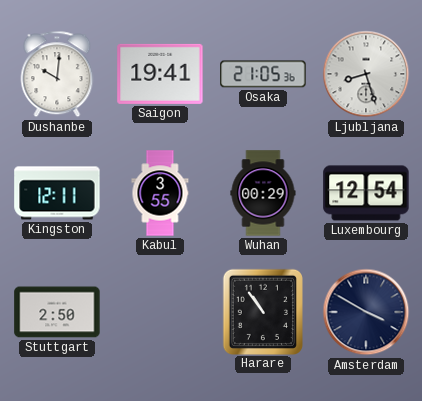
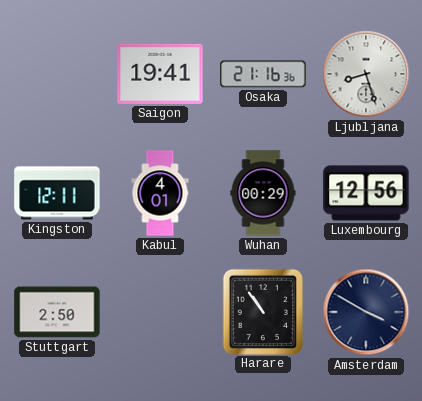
Dushanbe: 10:01 -> none
Osaka: 21:05 -> 21:16
Kabul: 3:55 -> 4:01
Luxembourg: 12:54 -> 12:56
